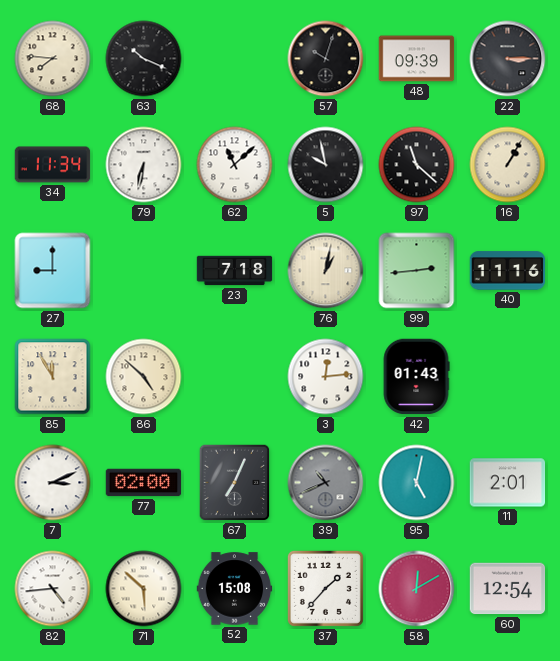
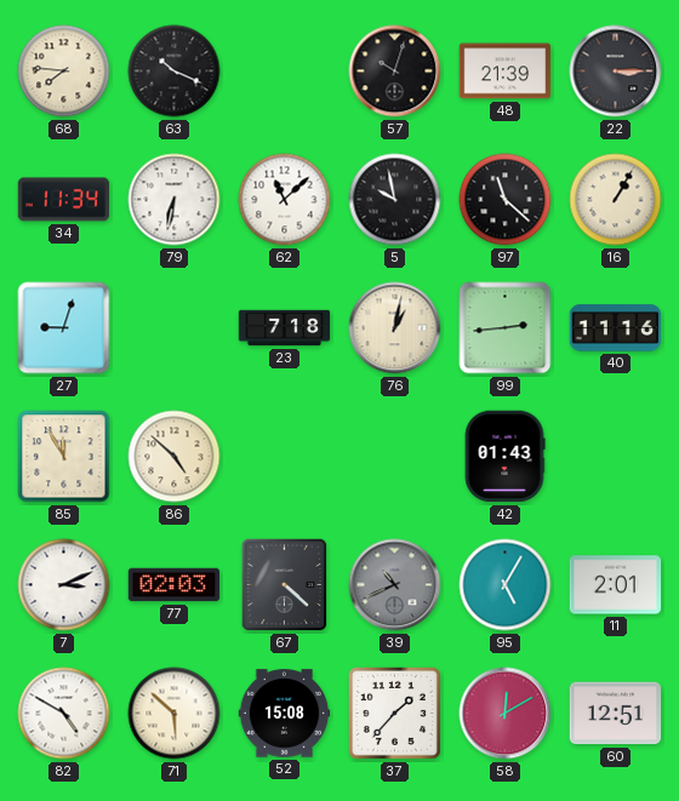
48: 09:39 -> 21:39
27: 9:00 -> 9:03
3: 12:14 -> none
77: 02:00 -> 02:03
67: 7:04 -> 4:22
95: 5:02 -> 5:05
82: 4:44 -> 4:50
60: 12:54 -> 12:51
